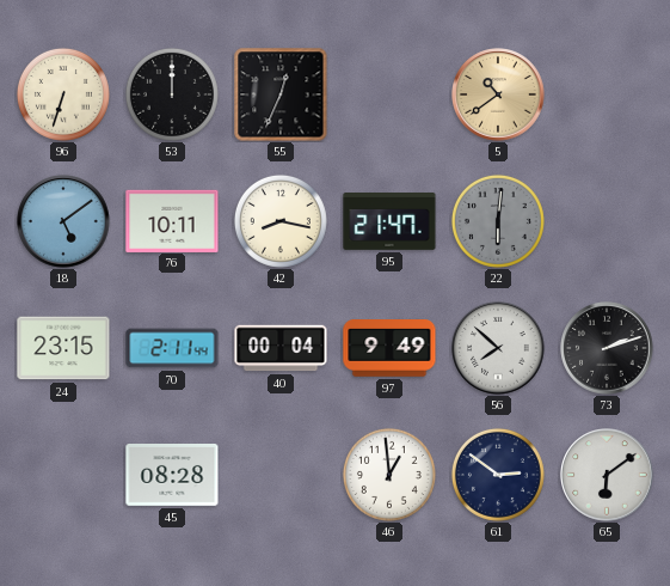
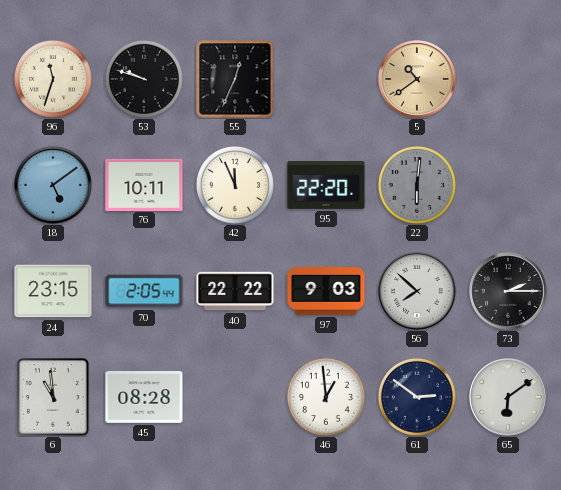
96: 6:33 -> 11:33
53: 12:00 -> 9:48
42: 8:17 -> 11:56
95: 21:47 -> 22:20
70: 2:11 -> 2:05
40: 00:04 -> 22:22
97: 9:49 -> 9:03
73: 2:12 -> 2:15
6: none -> 10:59
